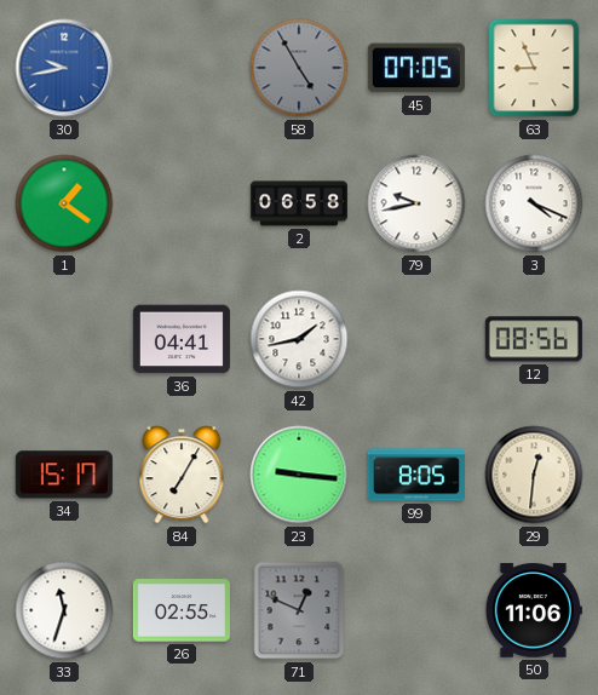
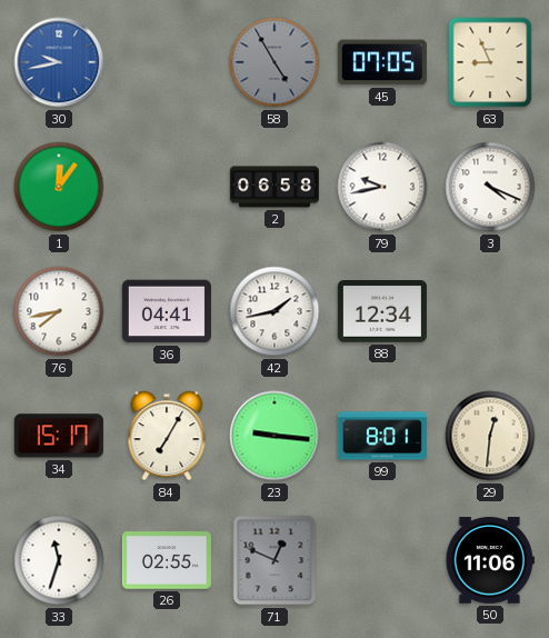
1: 1:21 -> 12:06
76: none -> 7:43
88: none -> 12:34
12: 08:56 -> none
99: 8:05 -> 8:01
